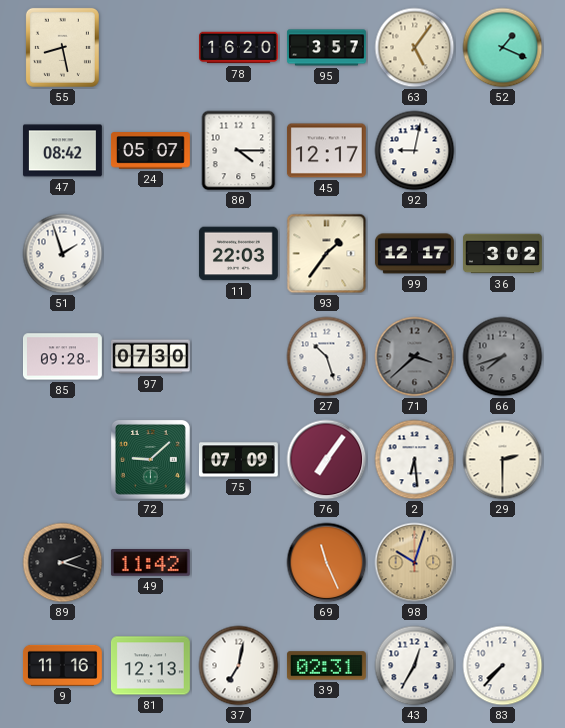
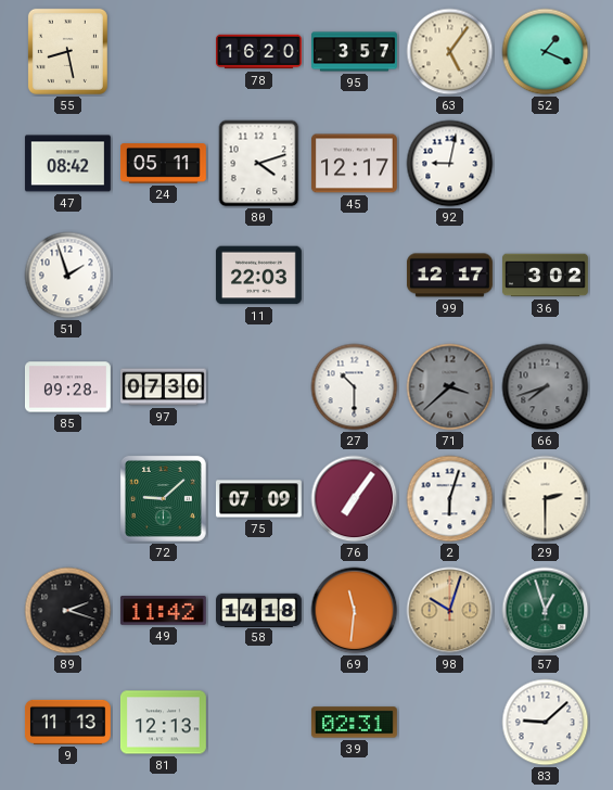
24: 05:07 -> 05:11
80: 4:15 -> 4:12
93: 1:36 -> none
27: 10:27 -> 10:30
2: 6:29 -> 6:03
58: none -> 14:18
69: 11:26 -> 11:31
57: none -> 12:57
9: 11:16 -> 11:13
37: 7:02 -> none
43: 12:35 -> none
83: 7:37 -> 9:08
